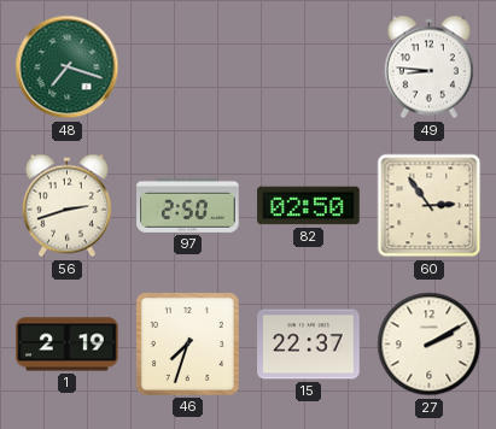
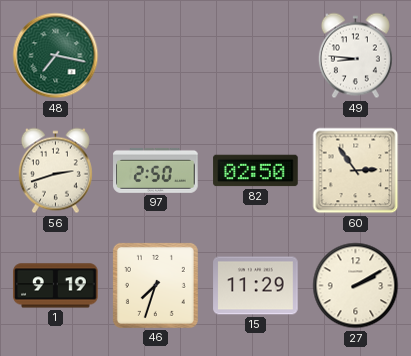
48: 7:18 -> 7:17
1: 2:19 -> 9:19
15: 22:37 -> 11:29
